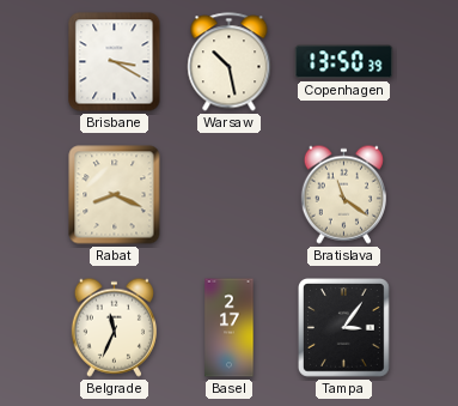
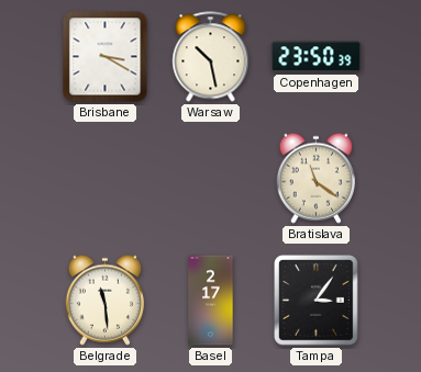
Copenhagen: 13:50 -> 23:50
Rabat: 8:19 -> none
Belgrade: 11:34 -> 11:29
